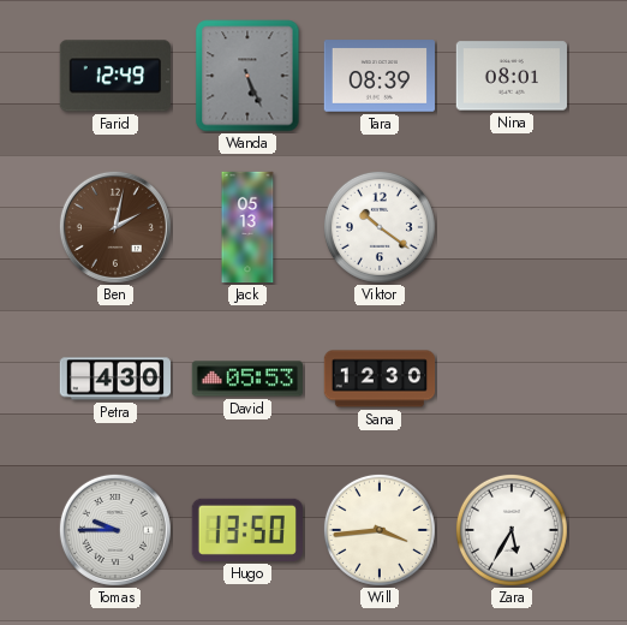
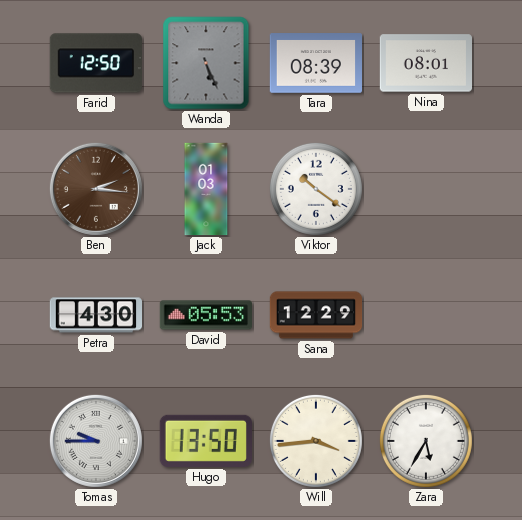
Farid: 12:49 -> 12:50
Ben: 2:02 -> 2:16
Jack: 05:13 -> 01:03
Sana: 12:30 -> 12:29
